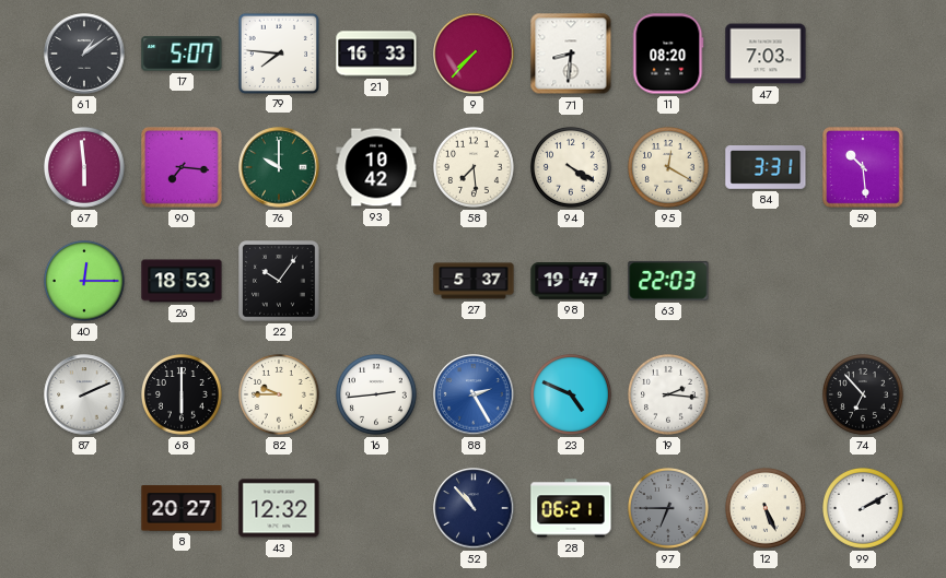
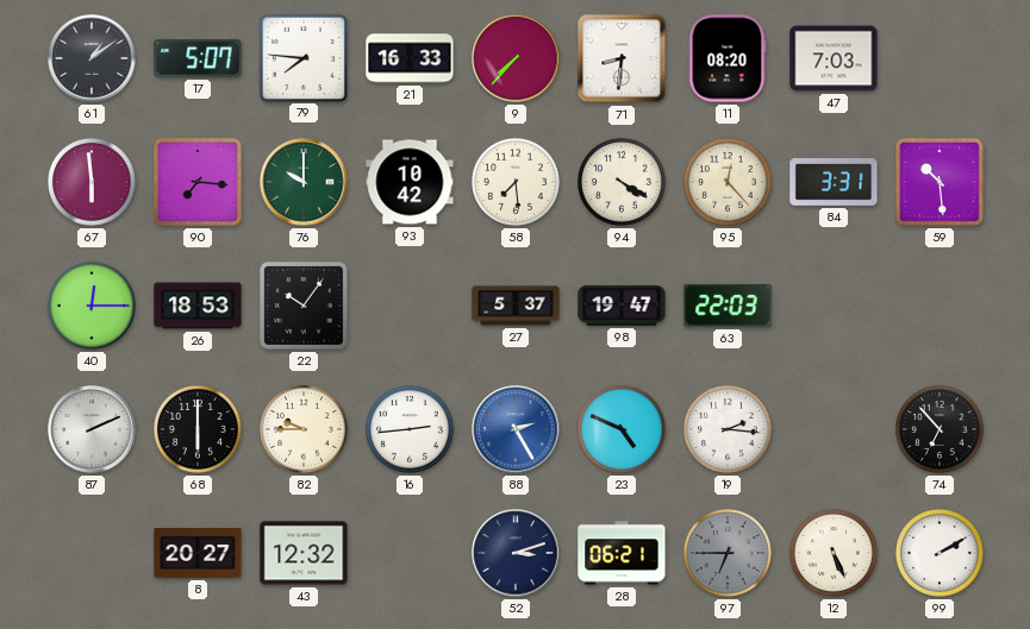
95: 12:20 -> 12:23
52: 10:53 -> 3:12
